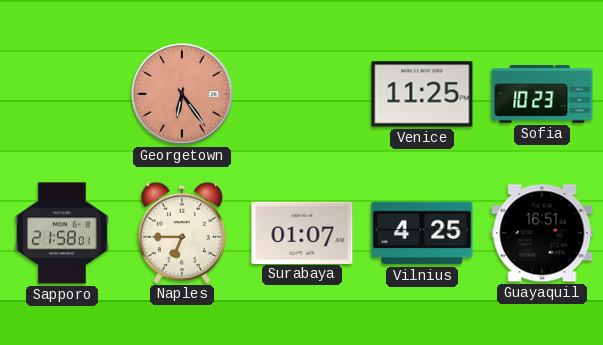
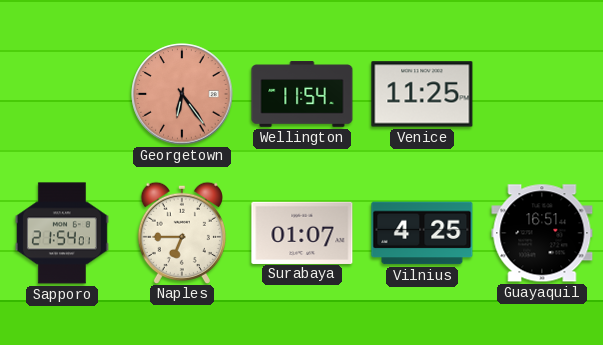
Wellington: none -> 11:54
Sofia: 10:23 -> none
Sapporo: 21:58 -> 21:54
